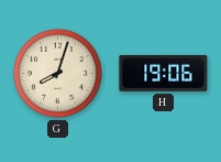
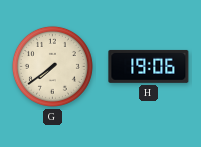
G: 8:03 -> 7:39
